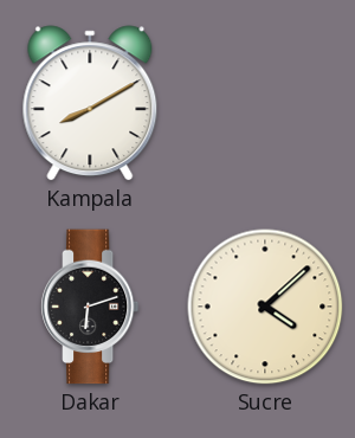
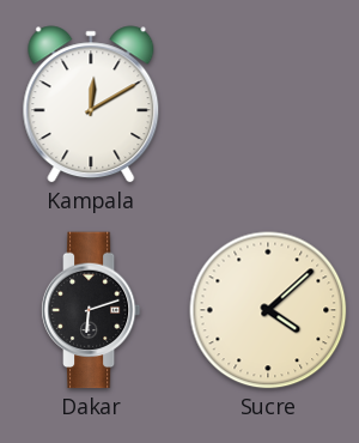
Kampala: 8:10 -> 12:10
